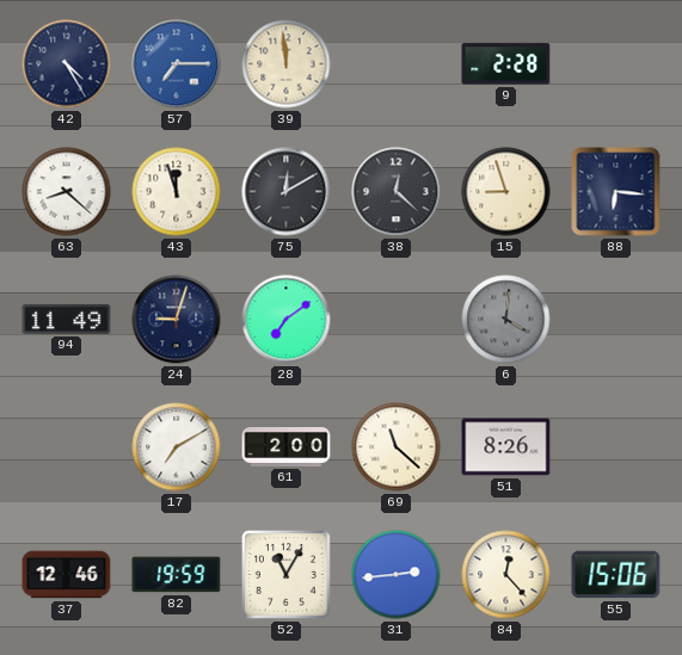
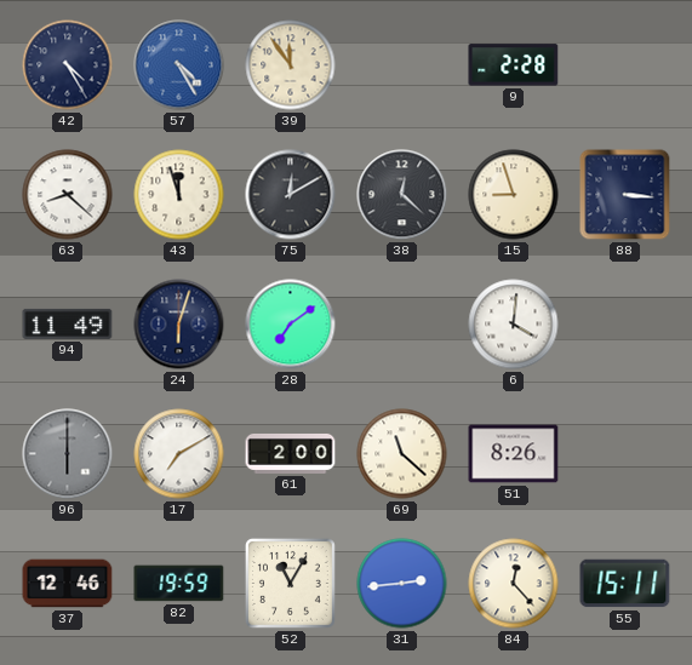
57: 7:15 -> 4:25
39: 11:59 -> 11:54
88: 6:16 -> 3:16
24: 9:03 -> 6:03
6 dial: grey -> white
96: none -> 6:00
55: 15:06 -> 15:11
